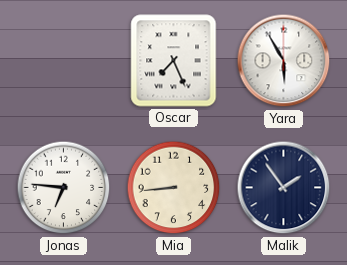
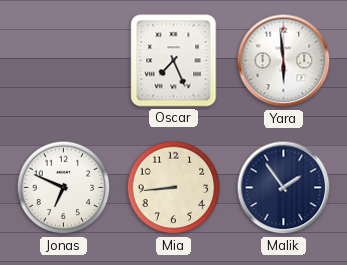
Yara: 5:55 -> 5:59
Jonas: 6:46 -> 6:49
